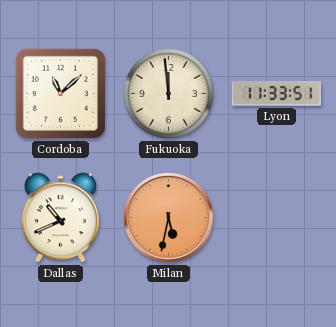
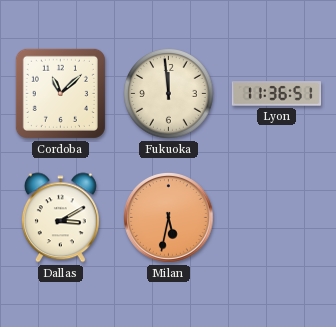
Lyon: 11:33 -> 11:36
Dallas: 10:41 -> 3:10
